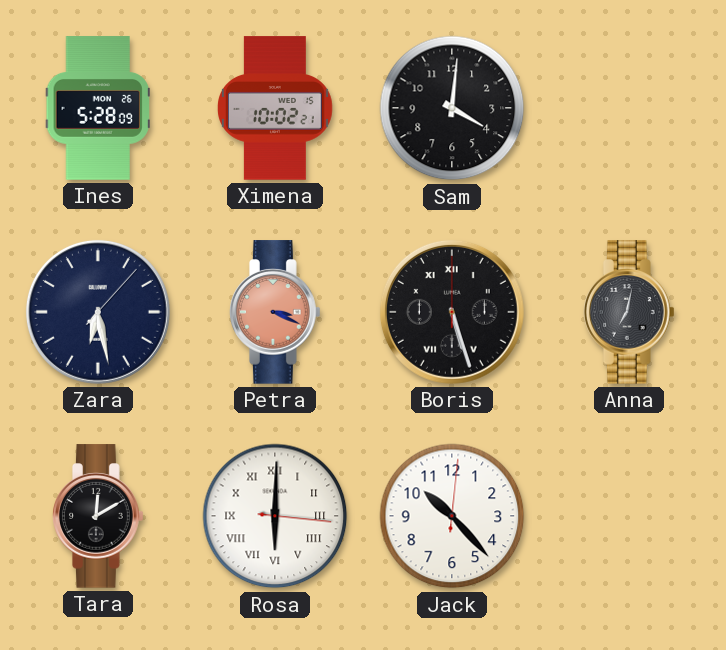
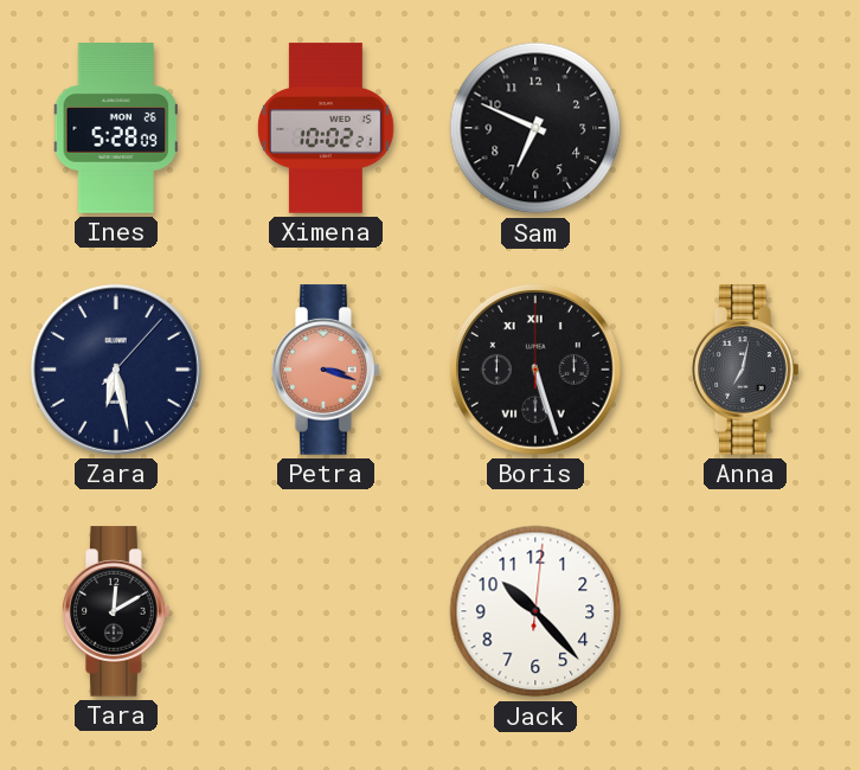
Sam: 4:01 -> 6:49
Petra: 3:19 -> 3:18
Rosa: 6:00 -> none
